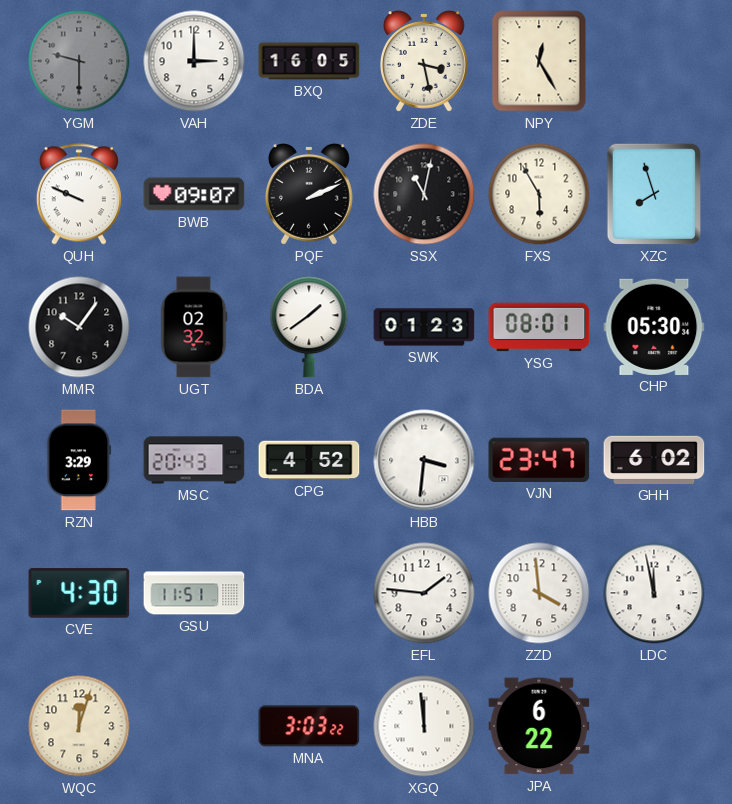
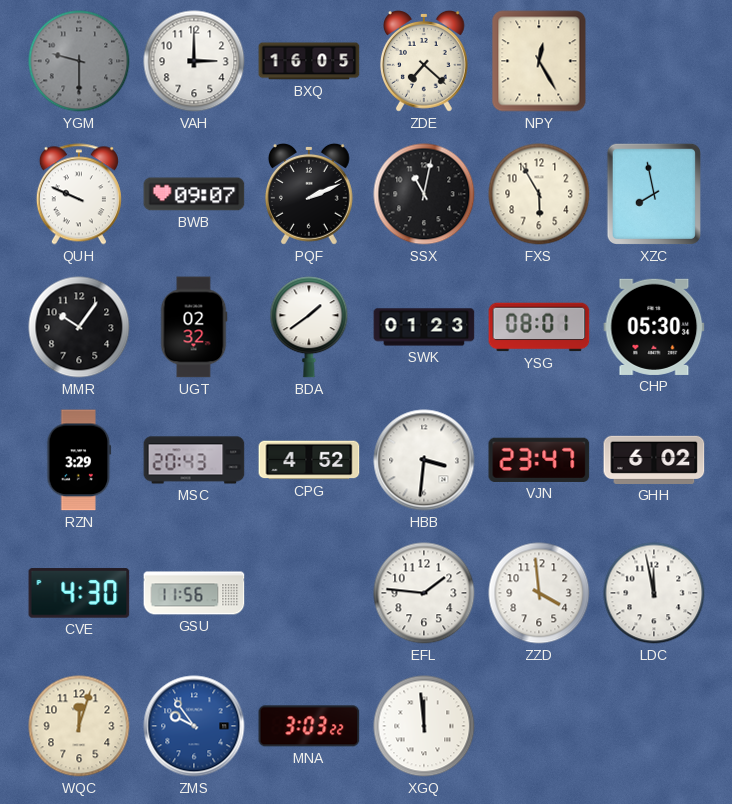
ZDE: 3:28 -> 7:22
XZC: 7:57 -> 7:58
GSU: 11:51 -> 11:56
ZMS: none -> 9:54
JPA: 6:22 -> none
